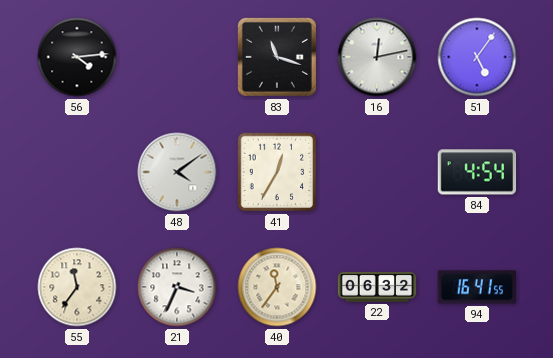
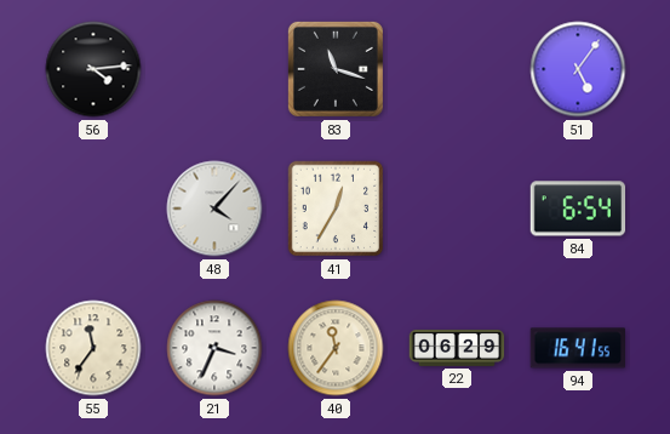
16: 12:13 -> none
48: 4:09 -> 4:07
84: 4:54 -> 6:54
22: 06:32 -> 06:29
